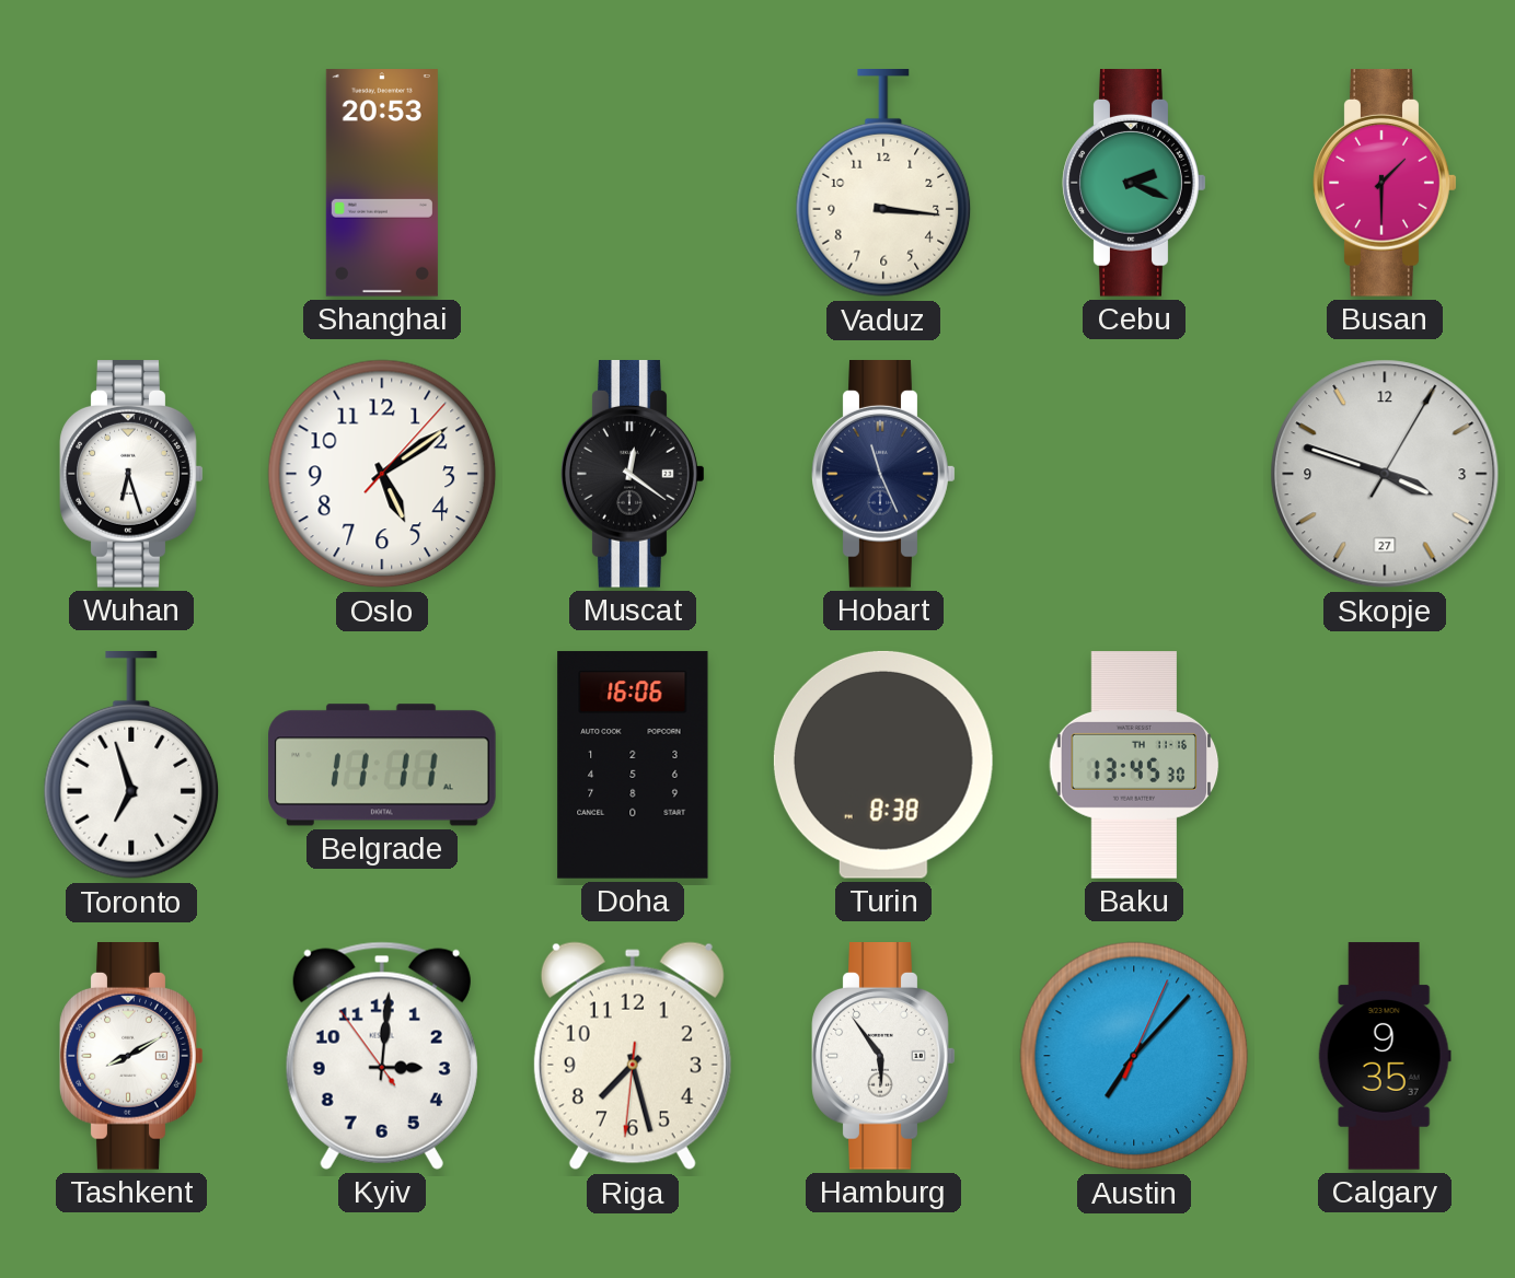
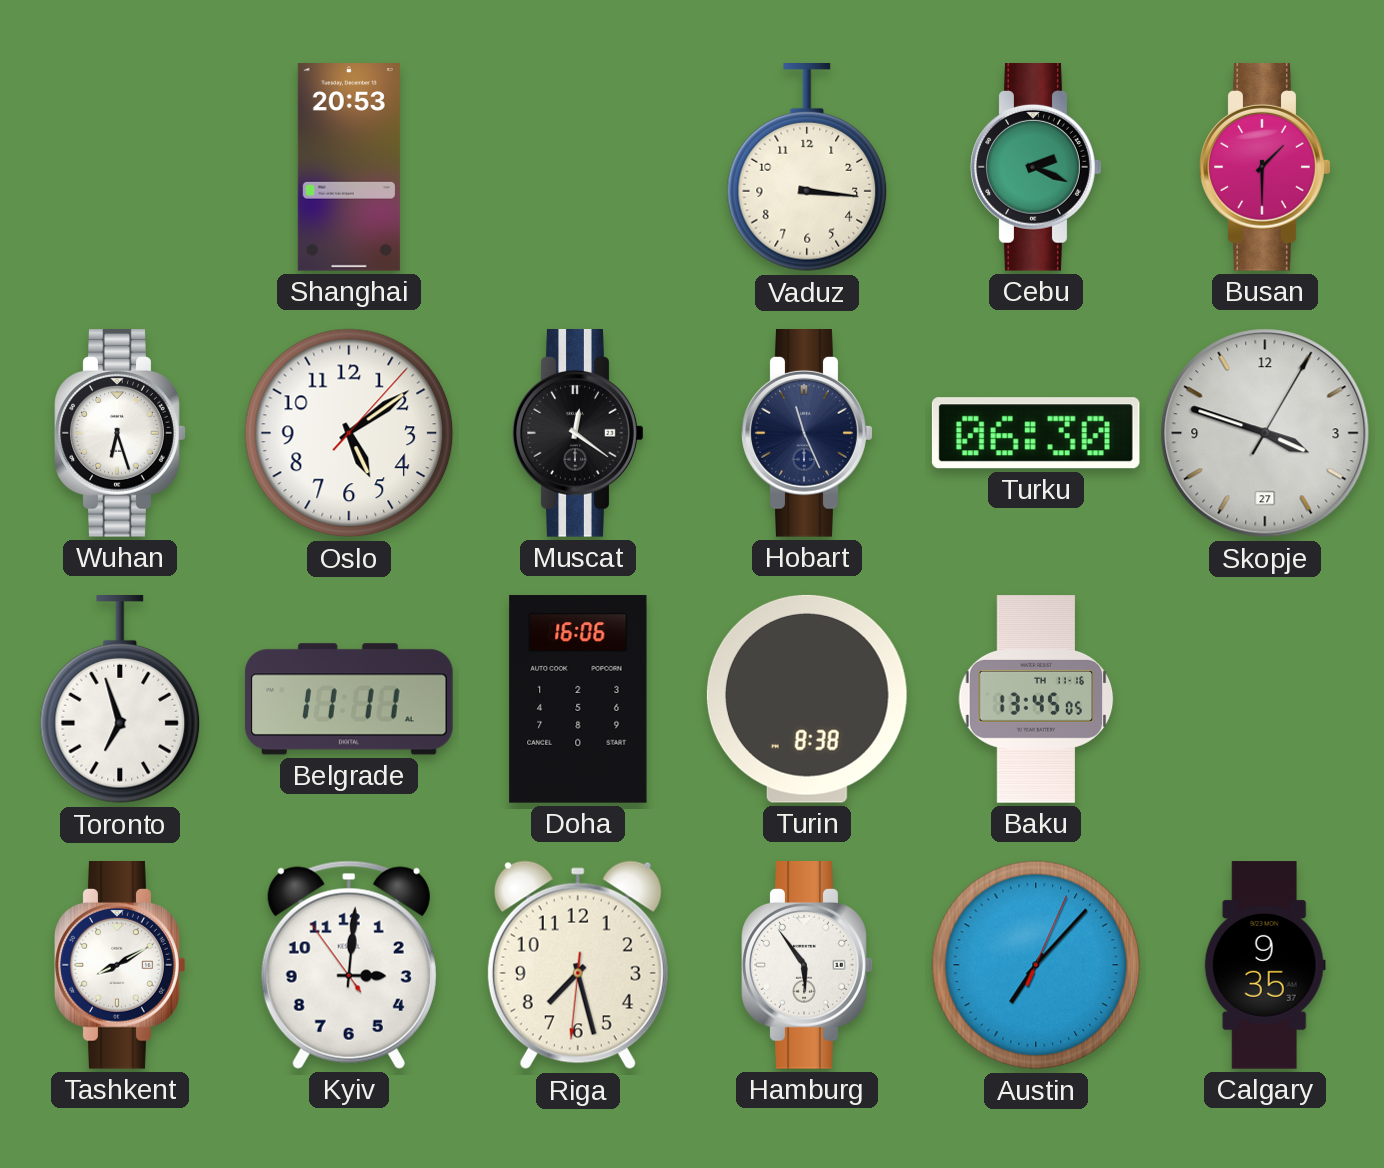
Turku: none -> 06:30
Baku: 13:45:30 -> 13:45:05
